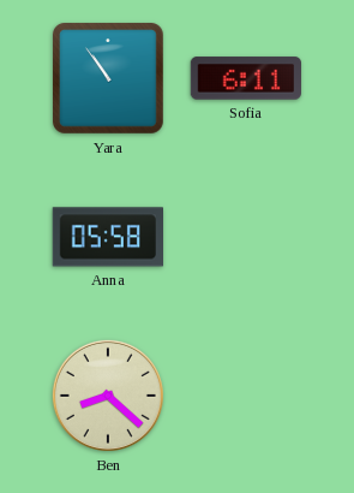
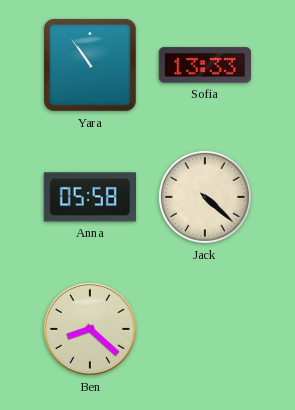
Sofia: 6:11 -> 13:33
Jack: none -> 4:22
